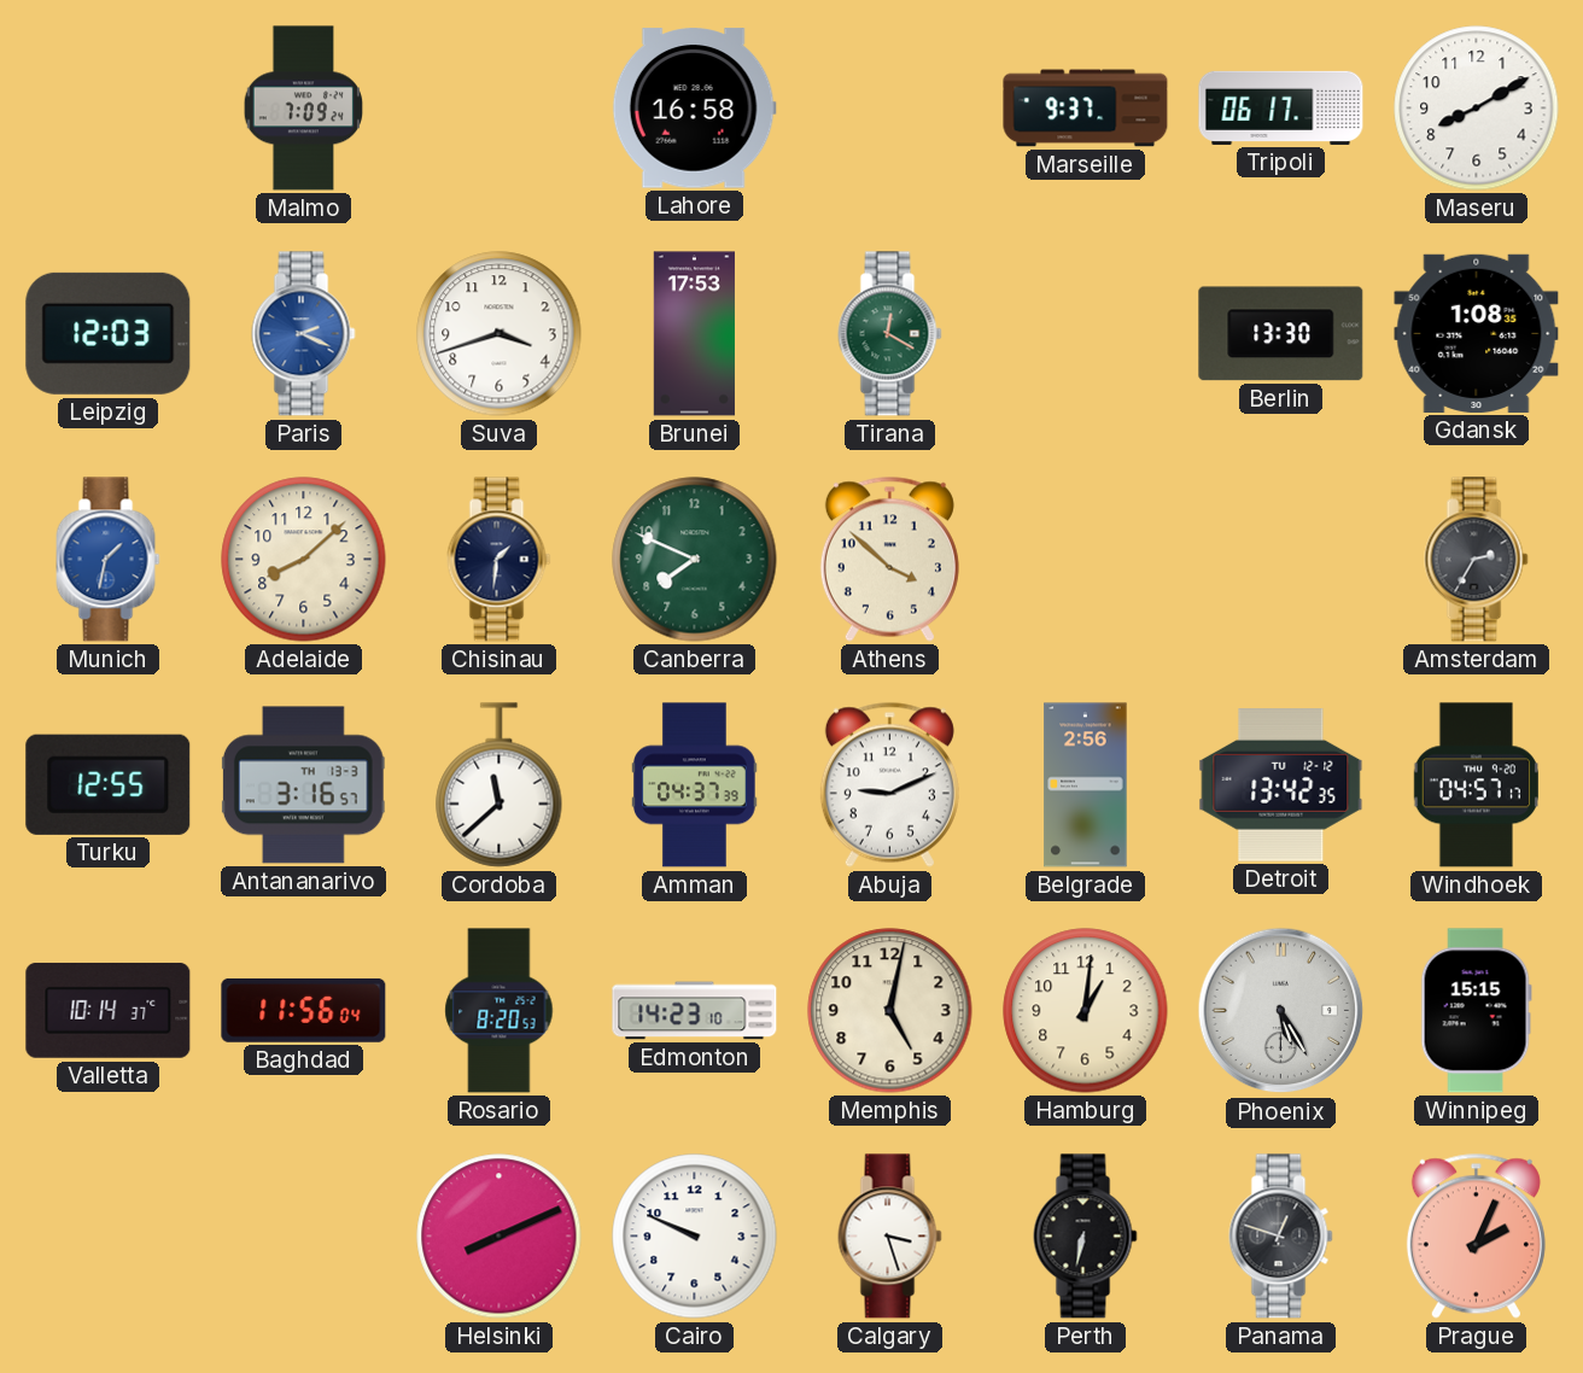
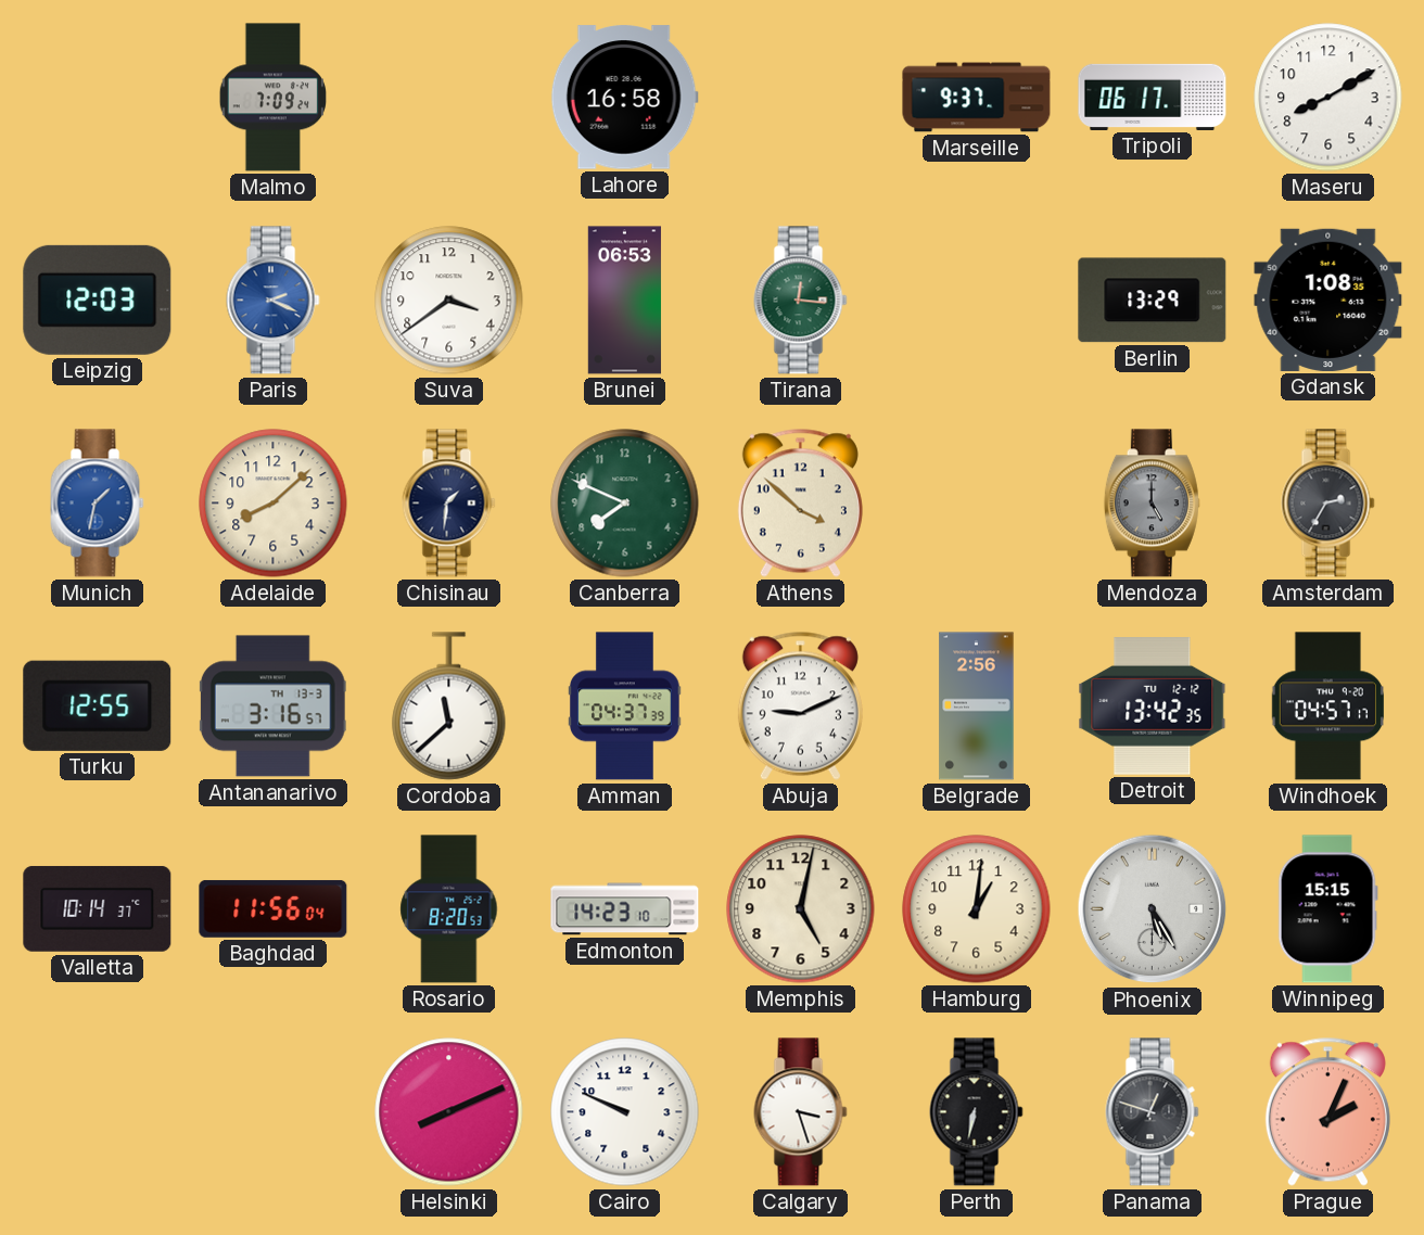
Suva: 3:42 -> 3:39
Brunei: 17:53 -> 06:53
Tirana: 12:20 -> 12:16
Berlin: 13:30 -> 13:29
Mendoza: none -> 5:00
